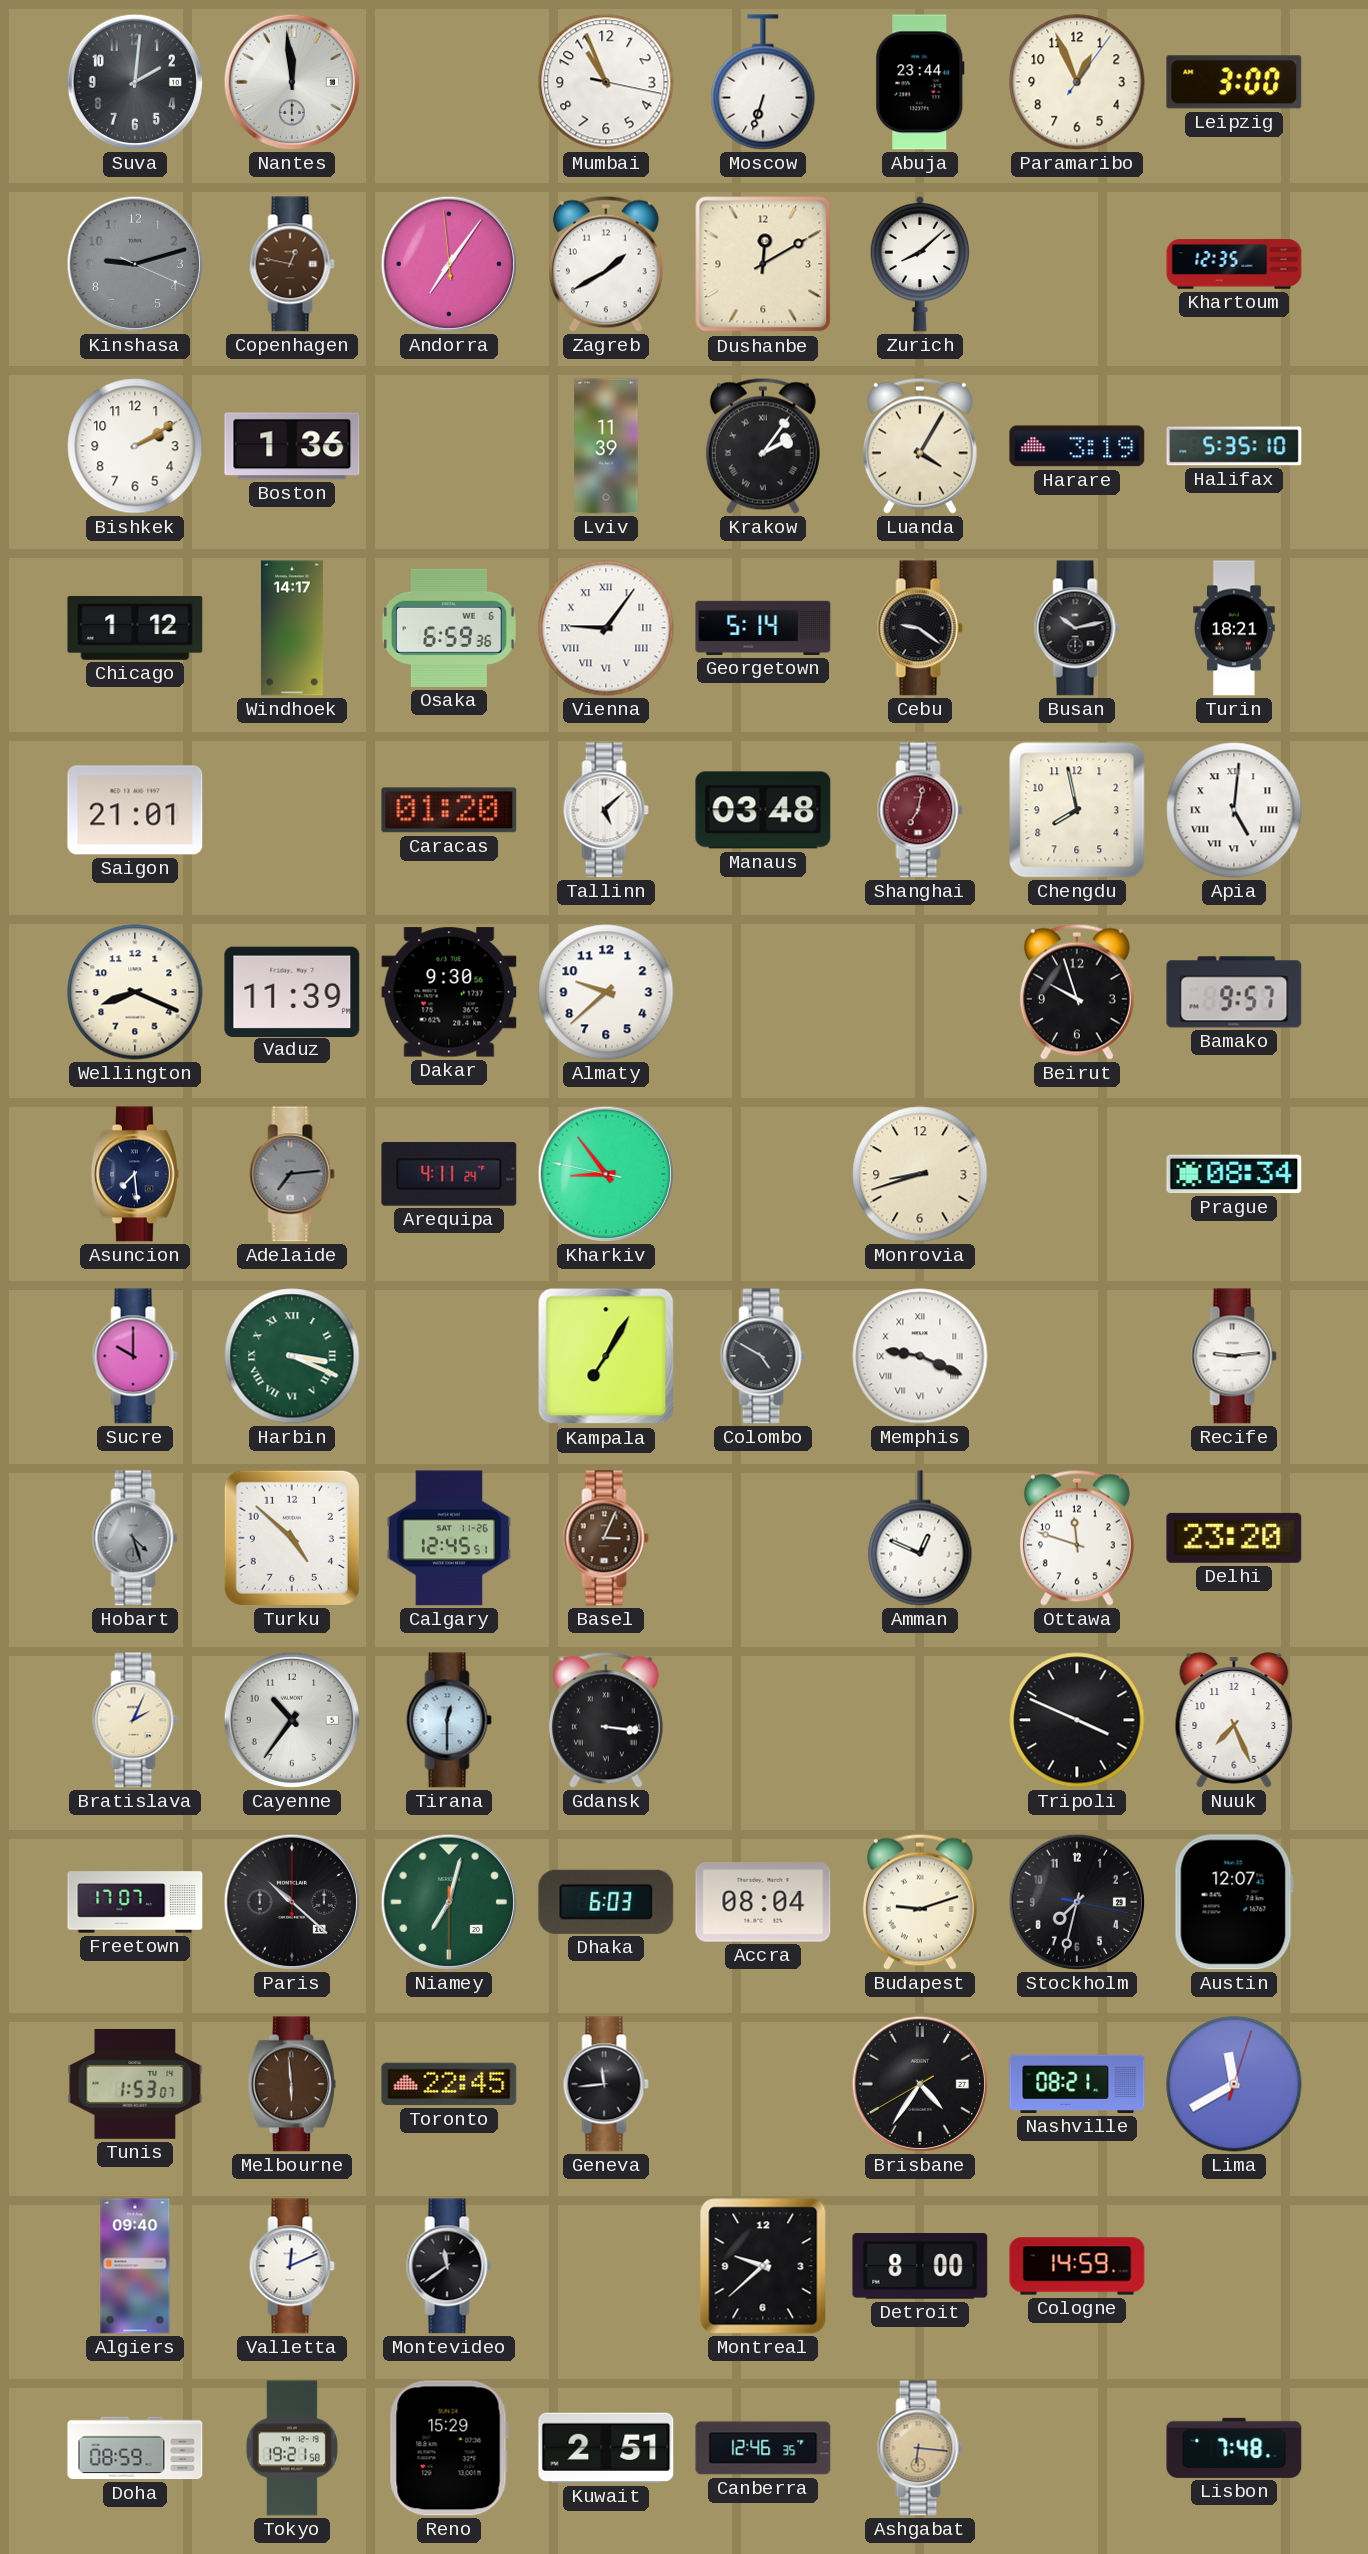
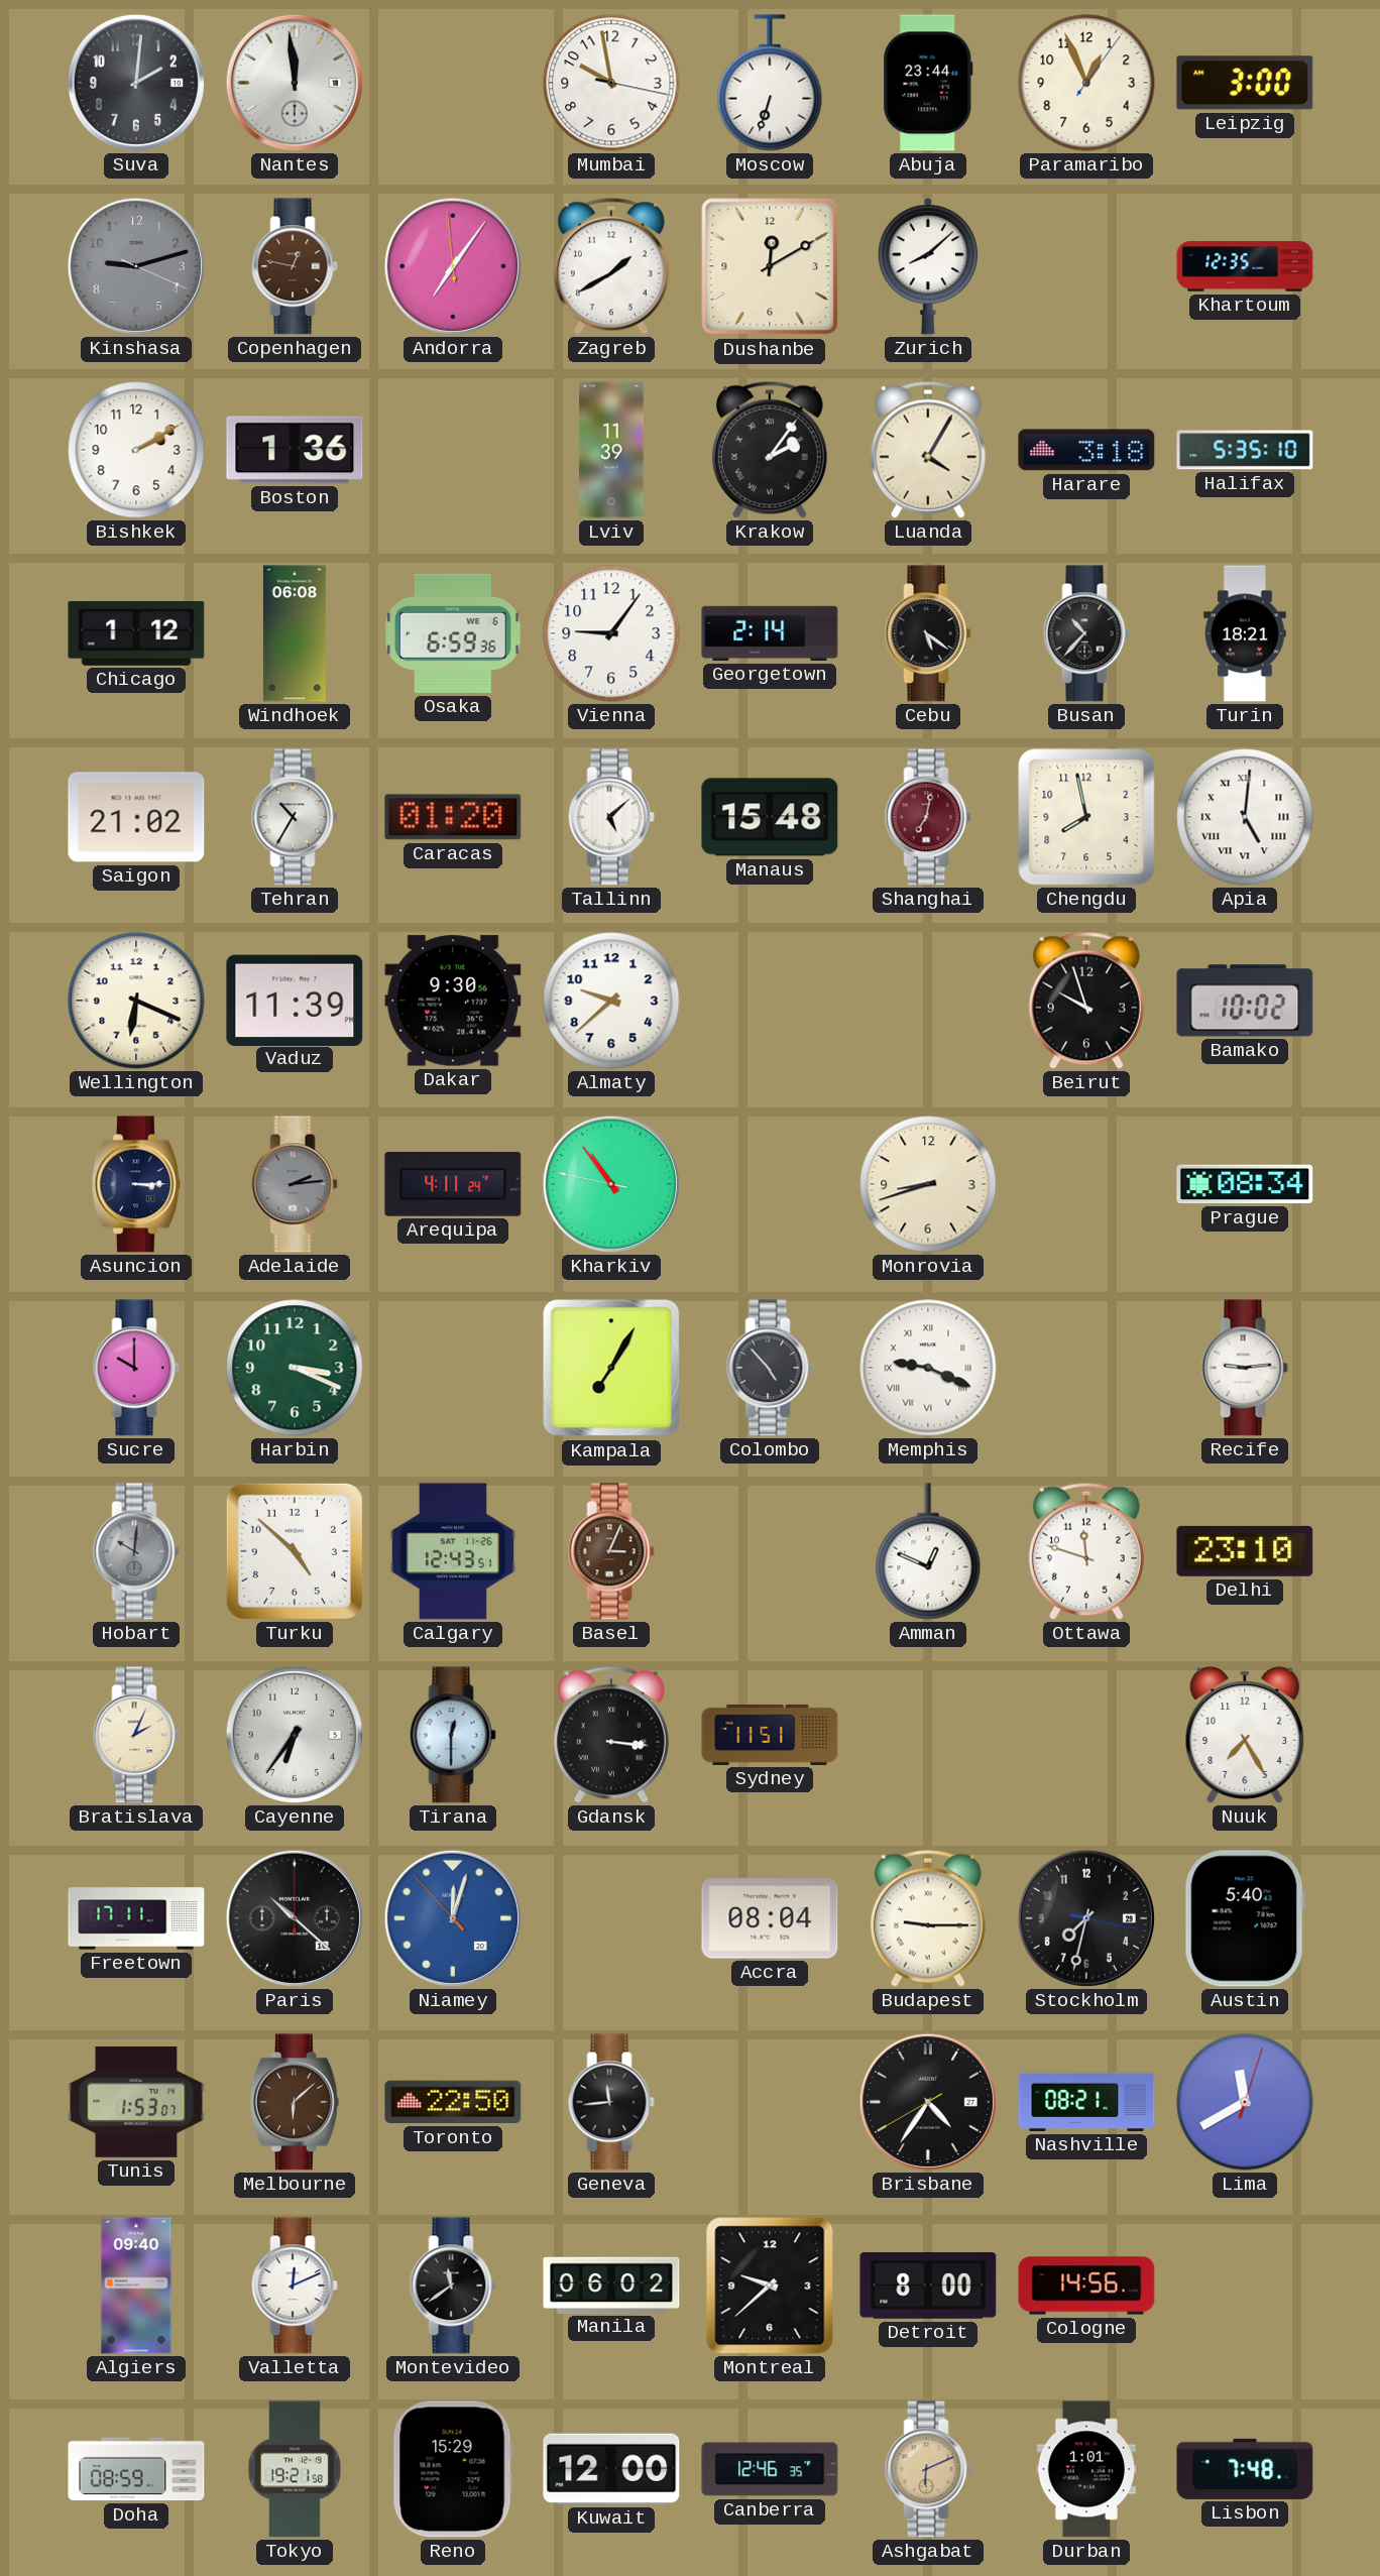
Mumbai: 10:56 -> 9:58
Harare: 3:19 -> 3:18
Windhoek: 14:17 -> 06:08
Vienna numerals: Roman -> Arabic
Georgetown: 5:14 -> 2:14
Cebu: 9:21 -> 5:21
Busan: 10:13 -> 10:37
Saigon: 21:01 -> 21:02
Tehran: none -> 10:35
Manaus: 03:48 -> 15:48
Wellington: 8:19 -> 6:19
Bamako: 9:57 -> 10:02
Asuncion: 7:29 -> 3:15
Adelaide: 7:14 -> 2:14
Kharkiv: 8:53 -> 10:53
Harbin numerals: Roman -> Arabic
Colombo: 4:50 -> 4:53
Hobart: 4:27 -> 10:01
Calgary: 12:45 -> 12:43
Delhi: 23:20 -> 23:10
Cayenne: 10:36 -> 6:36
Sydney: none -> 11:51
Tripoli: 3:49 -> none
Nuuk: 7:26 -> 7:25
Freetown: 17:07 -> 17:11
Niamey: 7:02 -> 12:02
Niamey dial: green -> blue
Dhaka: 6:03 -> none
Budapest: 9:12 -> 9:15
Austin: 12:07 -> 5:40
Melbourne: 5:59 -> 6:08
Toronto: 22:45 -> 22:50
Manila: none -> 06:02
Cologne: 14:59 -> 14:56
Kuwait: 2:51 -> 12:00
Ashgabat: 6:16 -> 6:11
Durban: none -> 1:01
